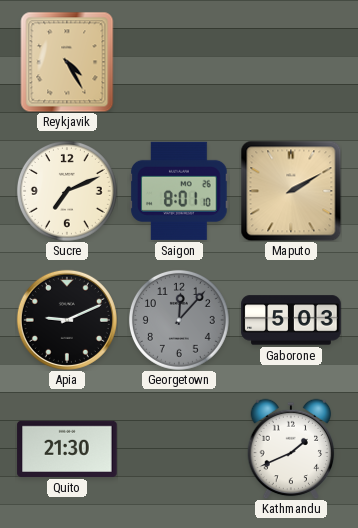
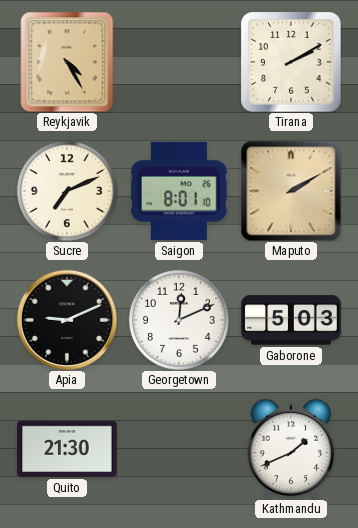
Tirana: none -> 2:10
Georgetown: 12:07 -> 12:11
Georgetown dial: grey -> white
